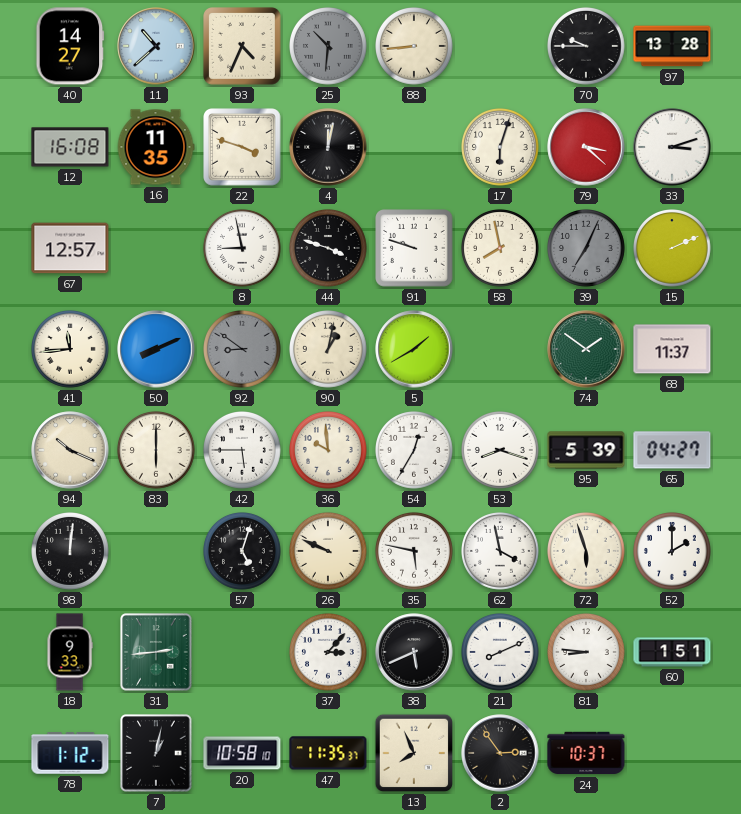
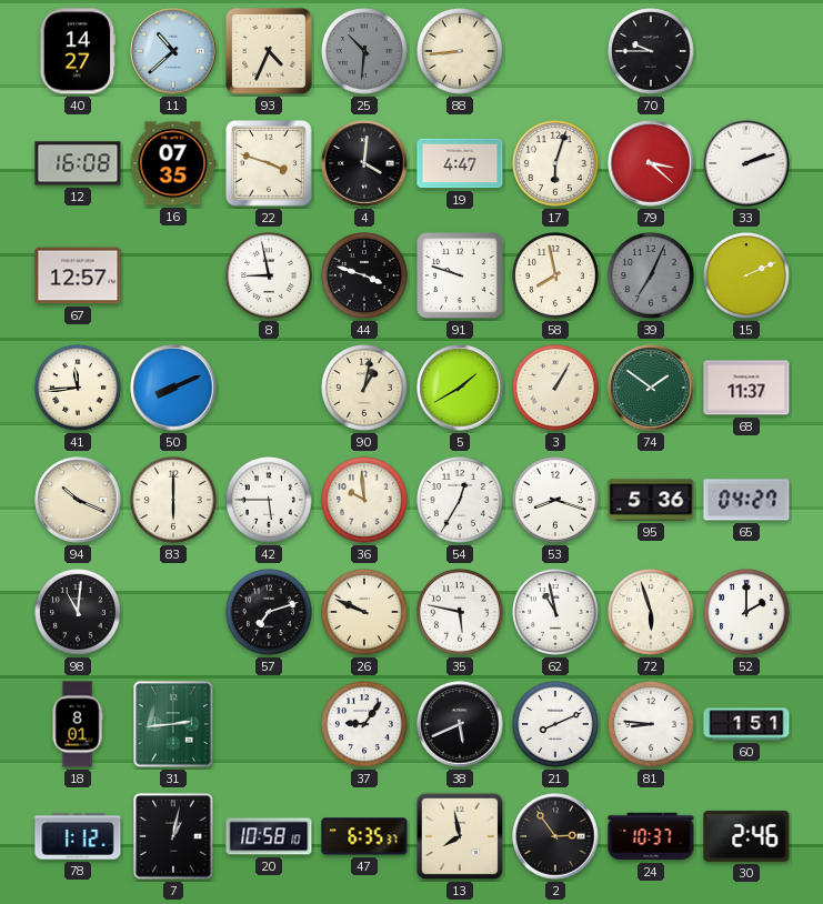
97: 13:28 -> none
16: 11:35 -> 07:35
4: 12:02 -> 4:01
19: none -> 4:47
33: 3:12 -> 2:12
92: 8:51 -> none
3: none -> 1:05
95: 5:39 -> 5:36
98: 12:01 -> 11:01
57: 5:03 -> 7:12
62: 3:58 -> 10:58
18: 9:33 -> 8:01
37: 3:07 -> 9:06
47: 11:35 -> 6:35
13: 7:56 -> 7:58
30: none -> 2:46
